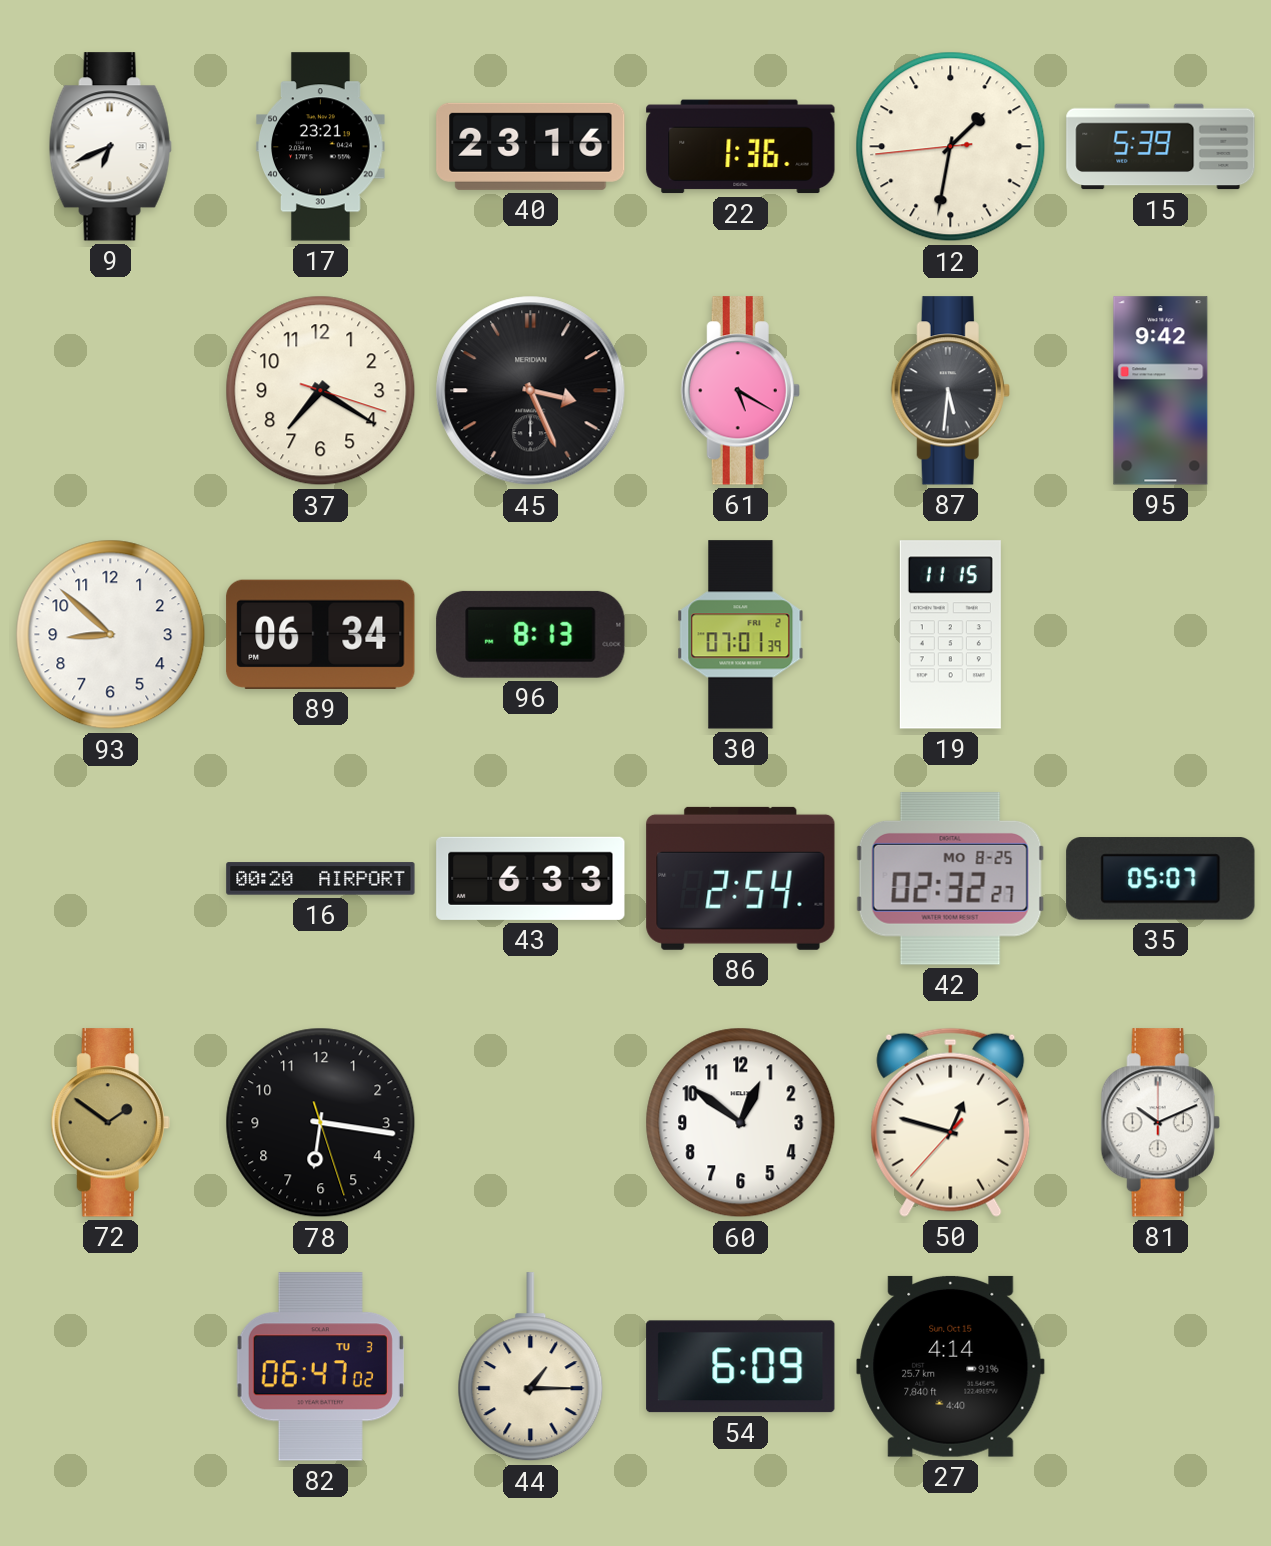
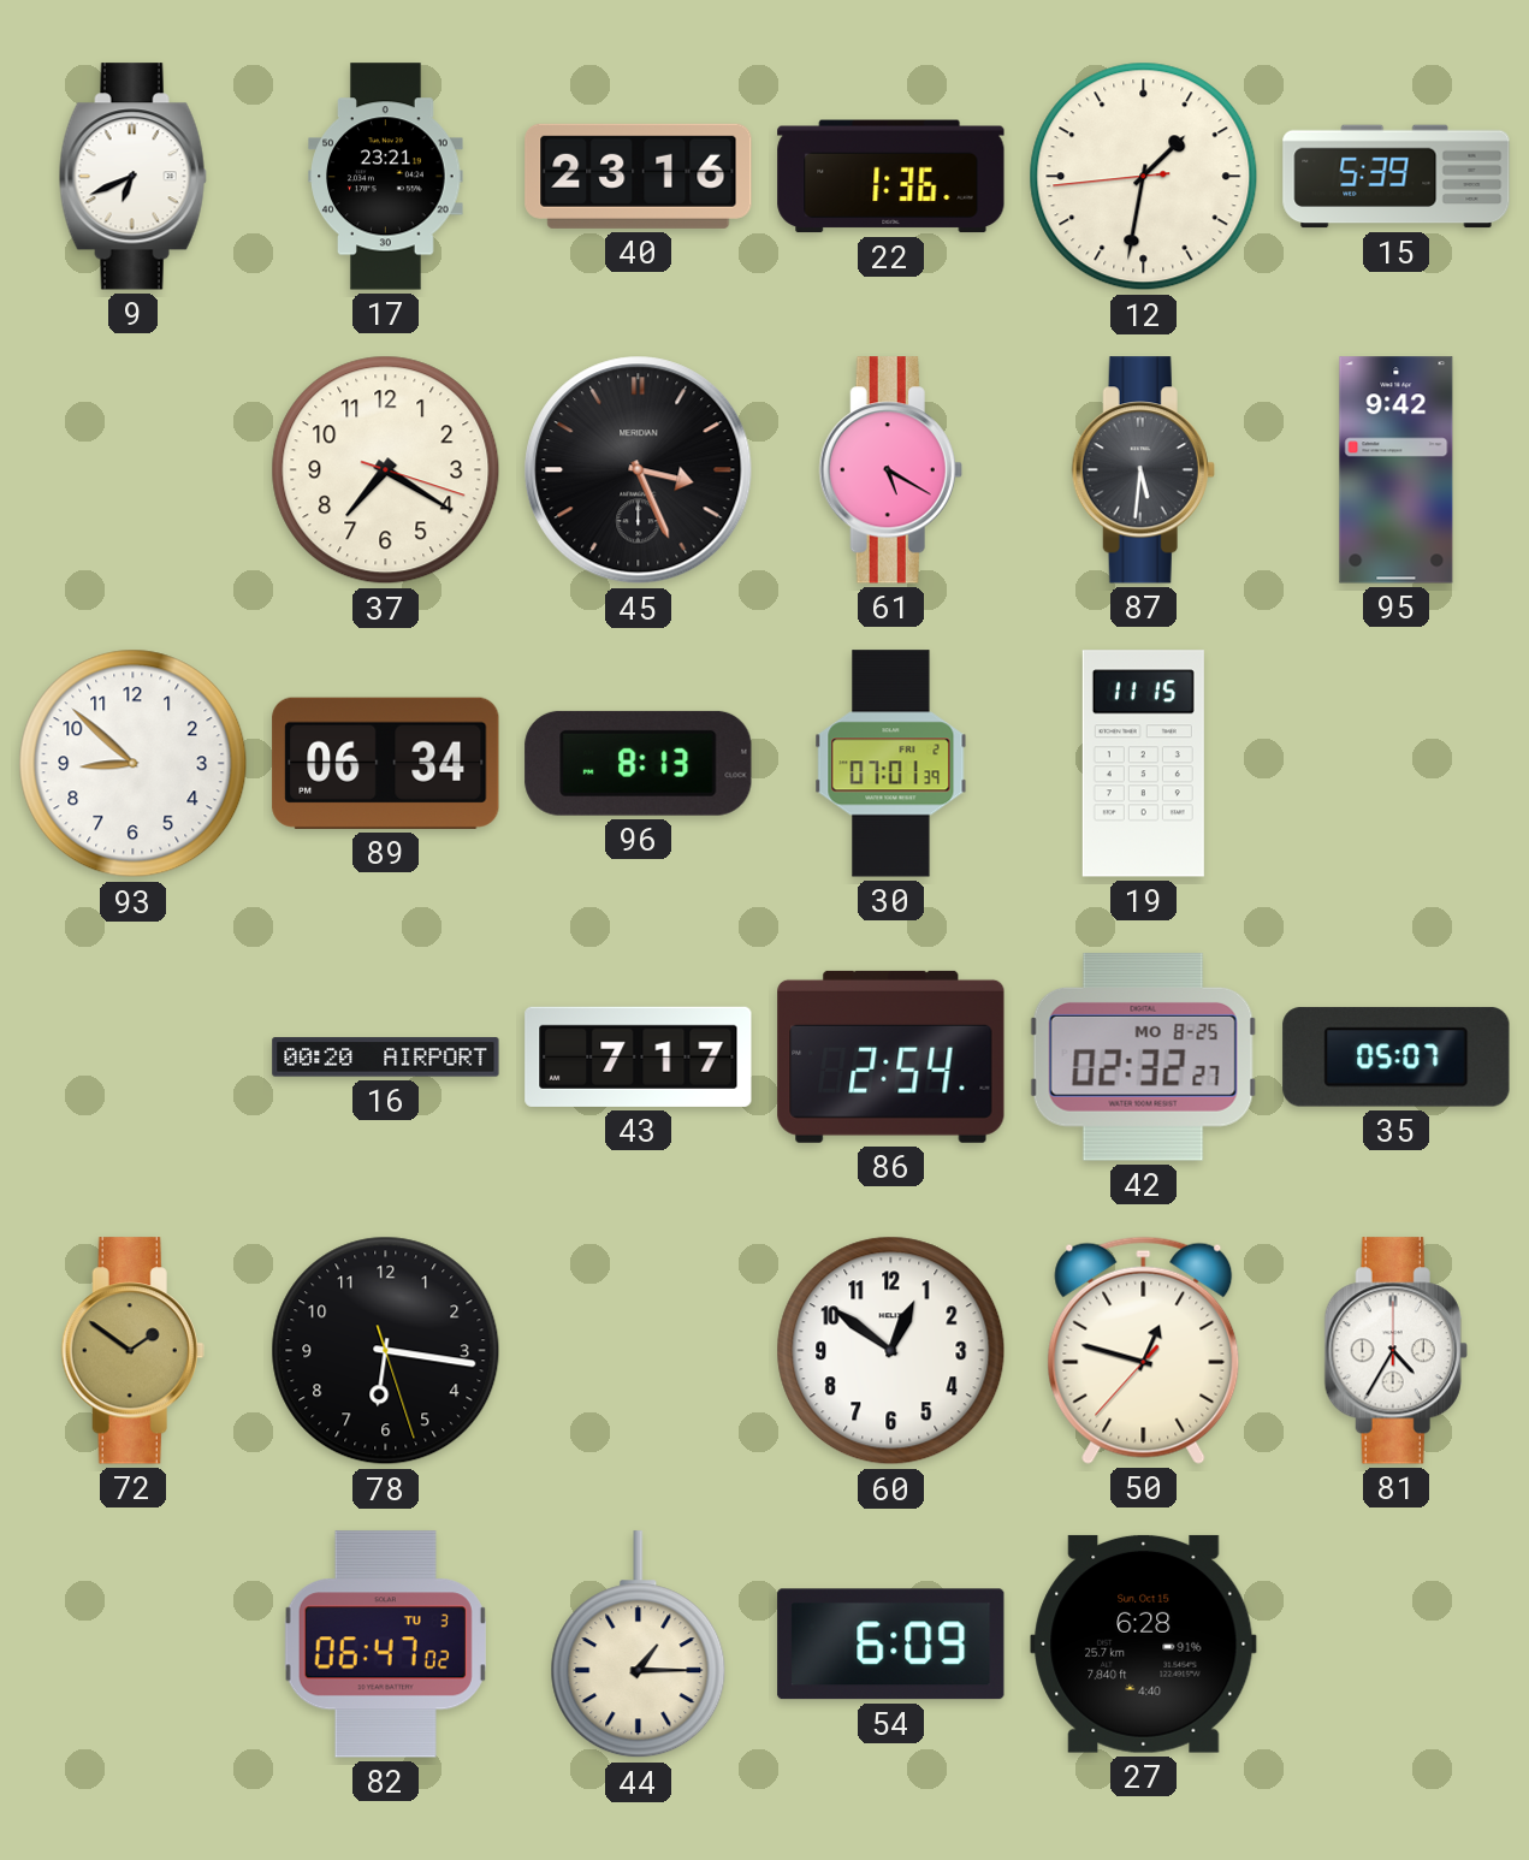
43: 6:33 -> 7:17
81: 10:11 -> 4:35
27: 4:14 -> 6:28
